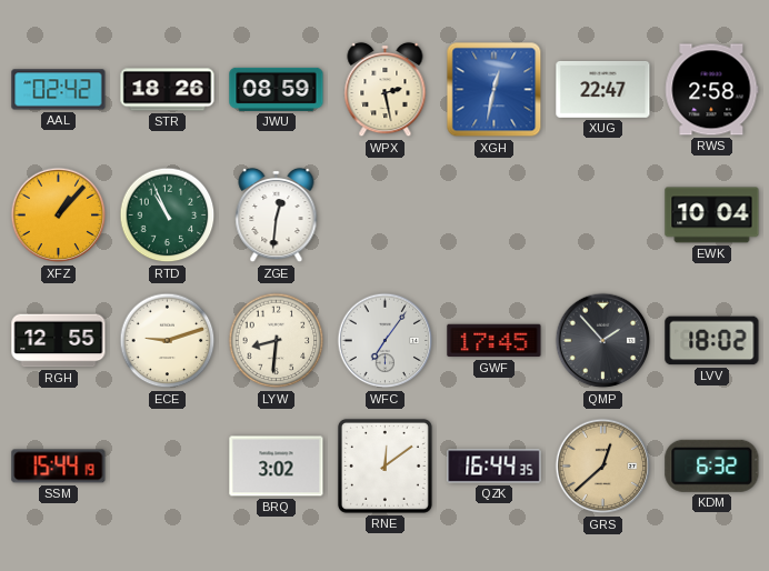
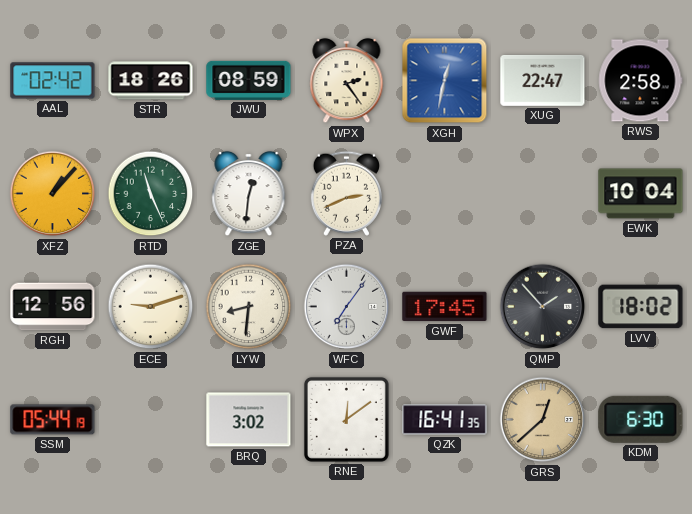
WPX: 2:28 -> 2:24
RTD: 10:56 -> 11:26
PZA: none -> 2:41
RGH: 12:55 -> 12:56
SSM: 15:44 -> 05:44
QZK: 16:44 -> 16:41
KDM: 6:32 -> 6:30
